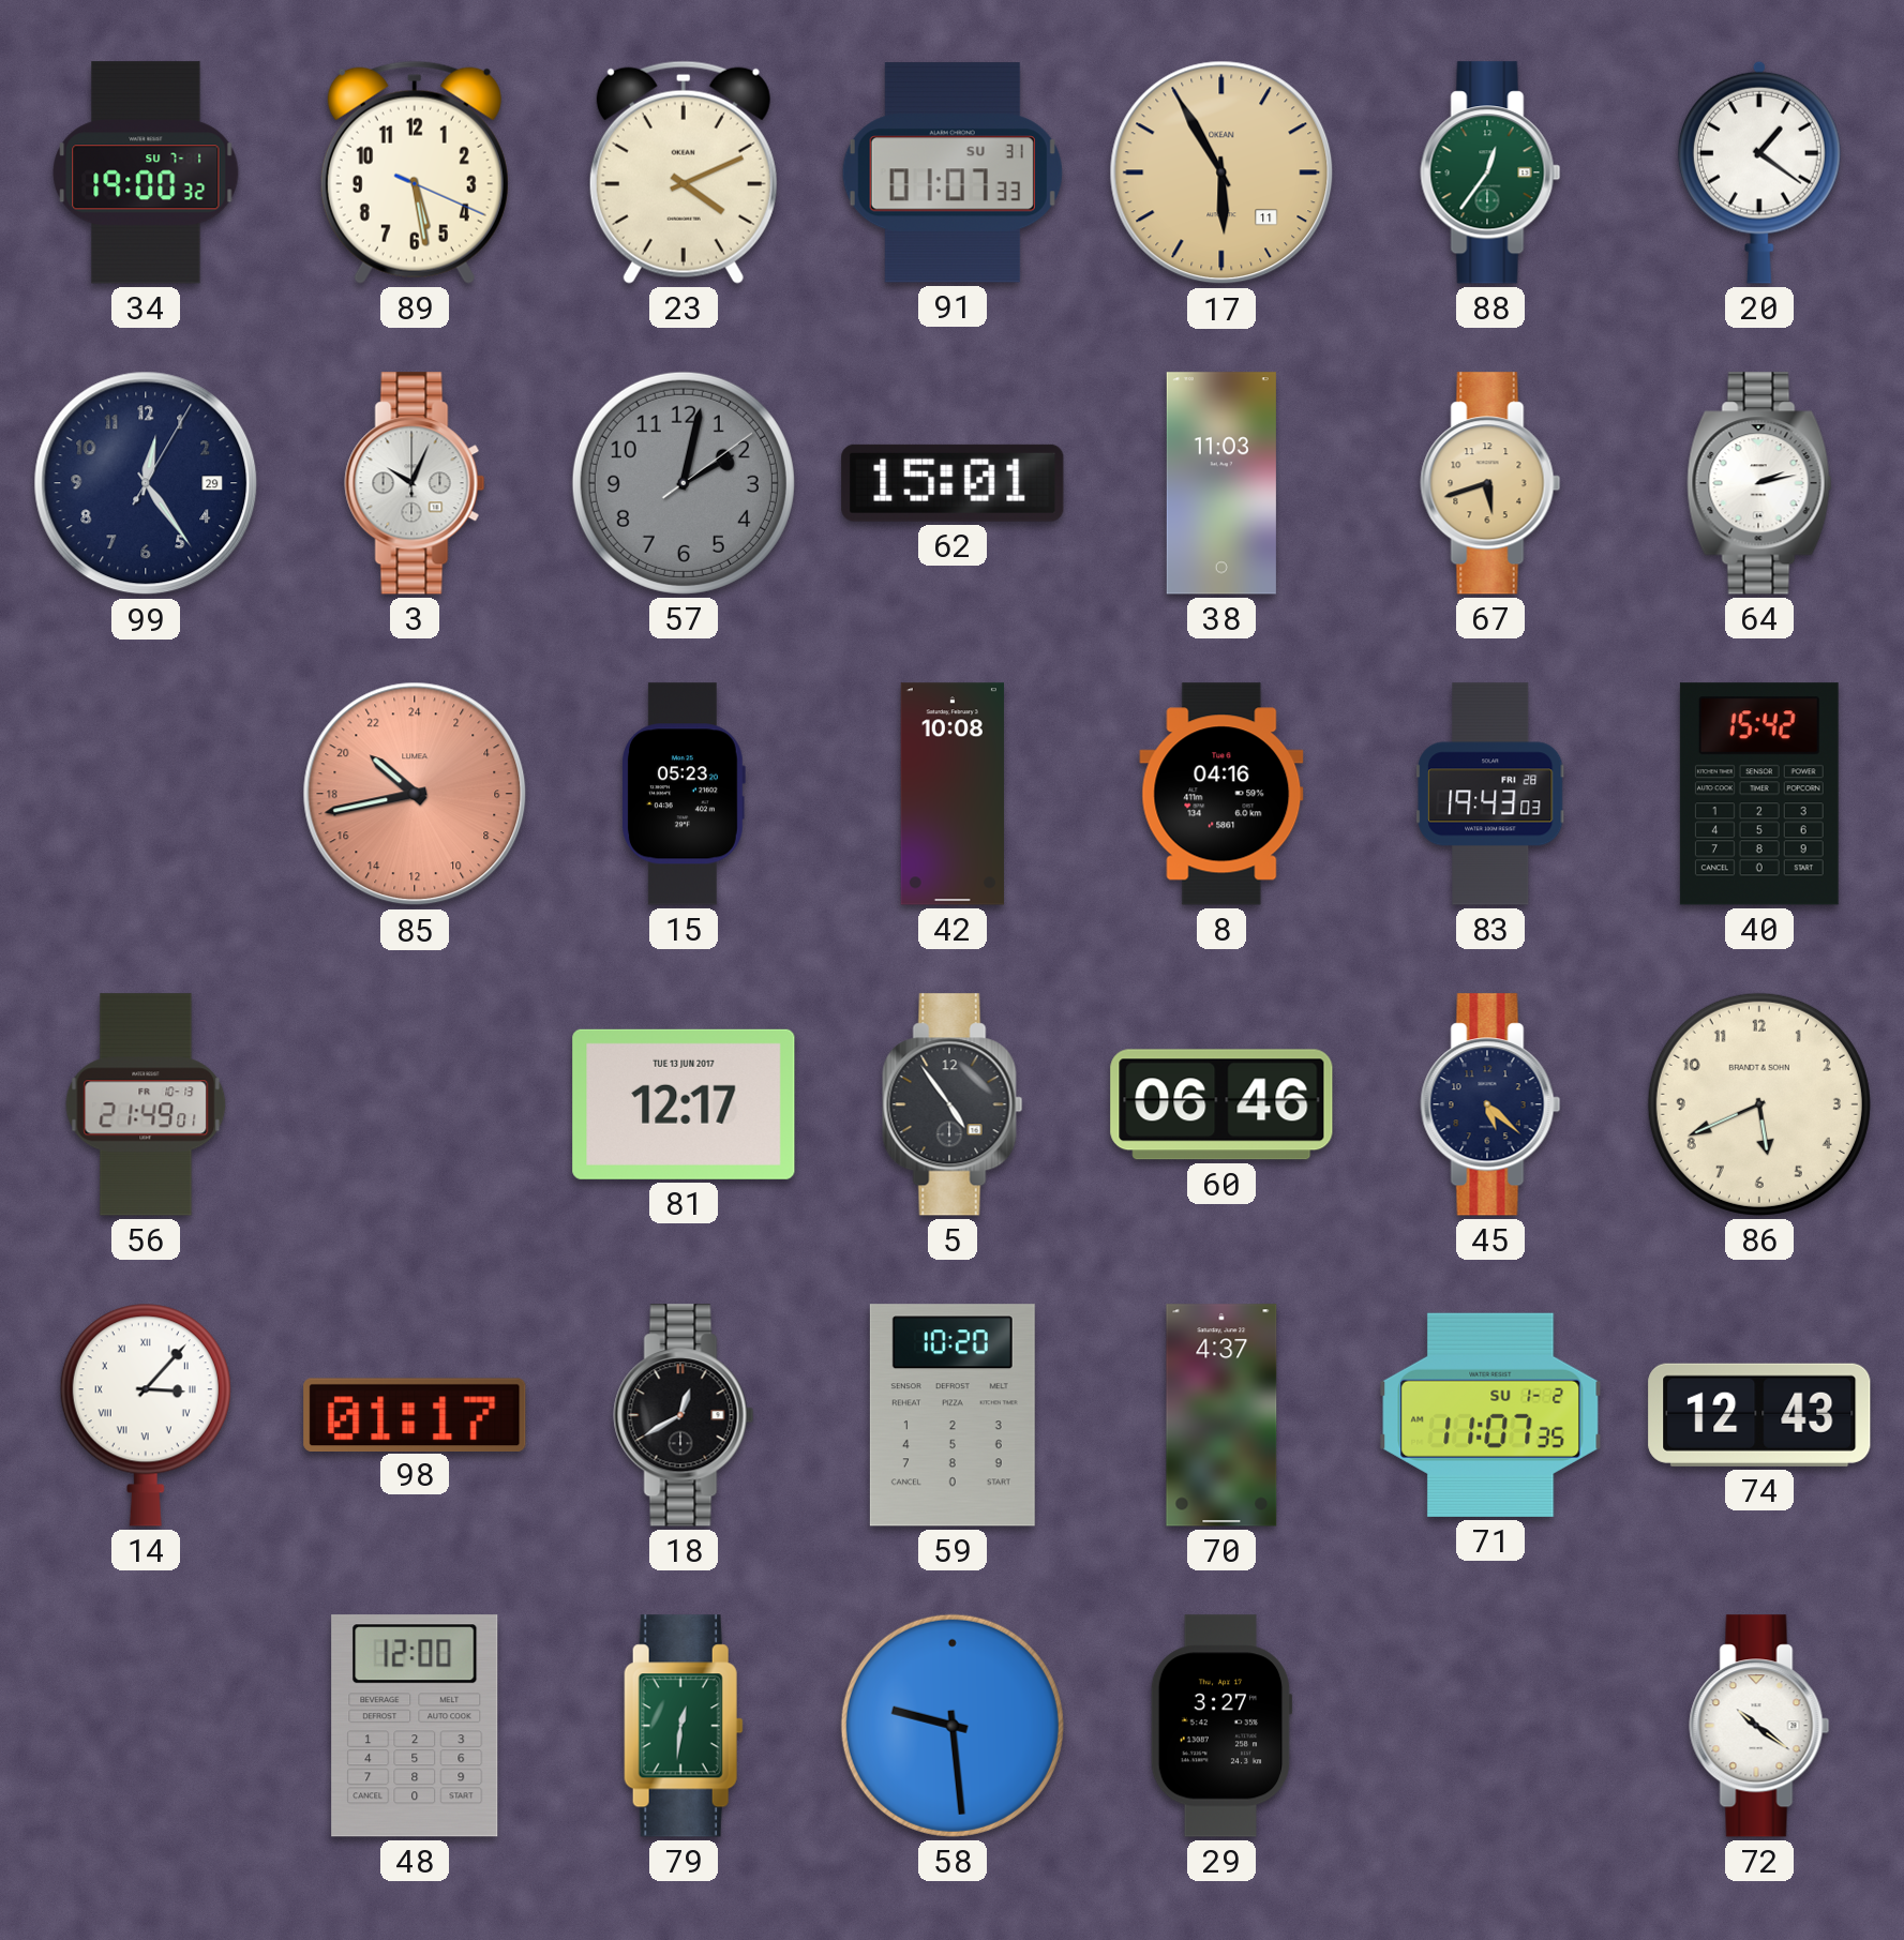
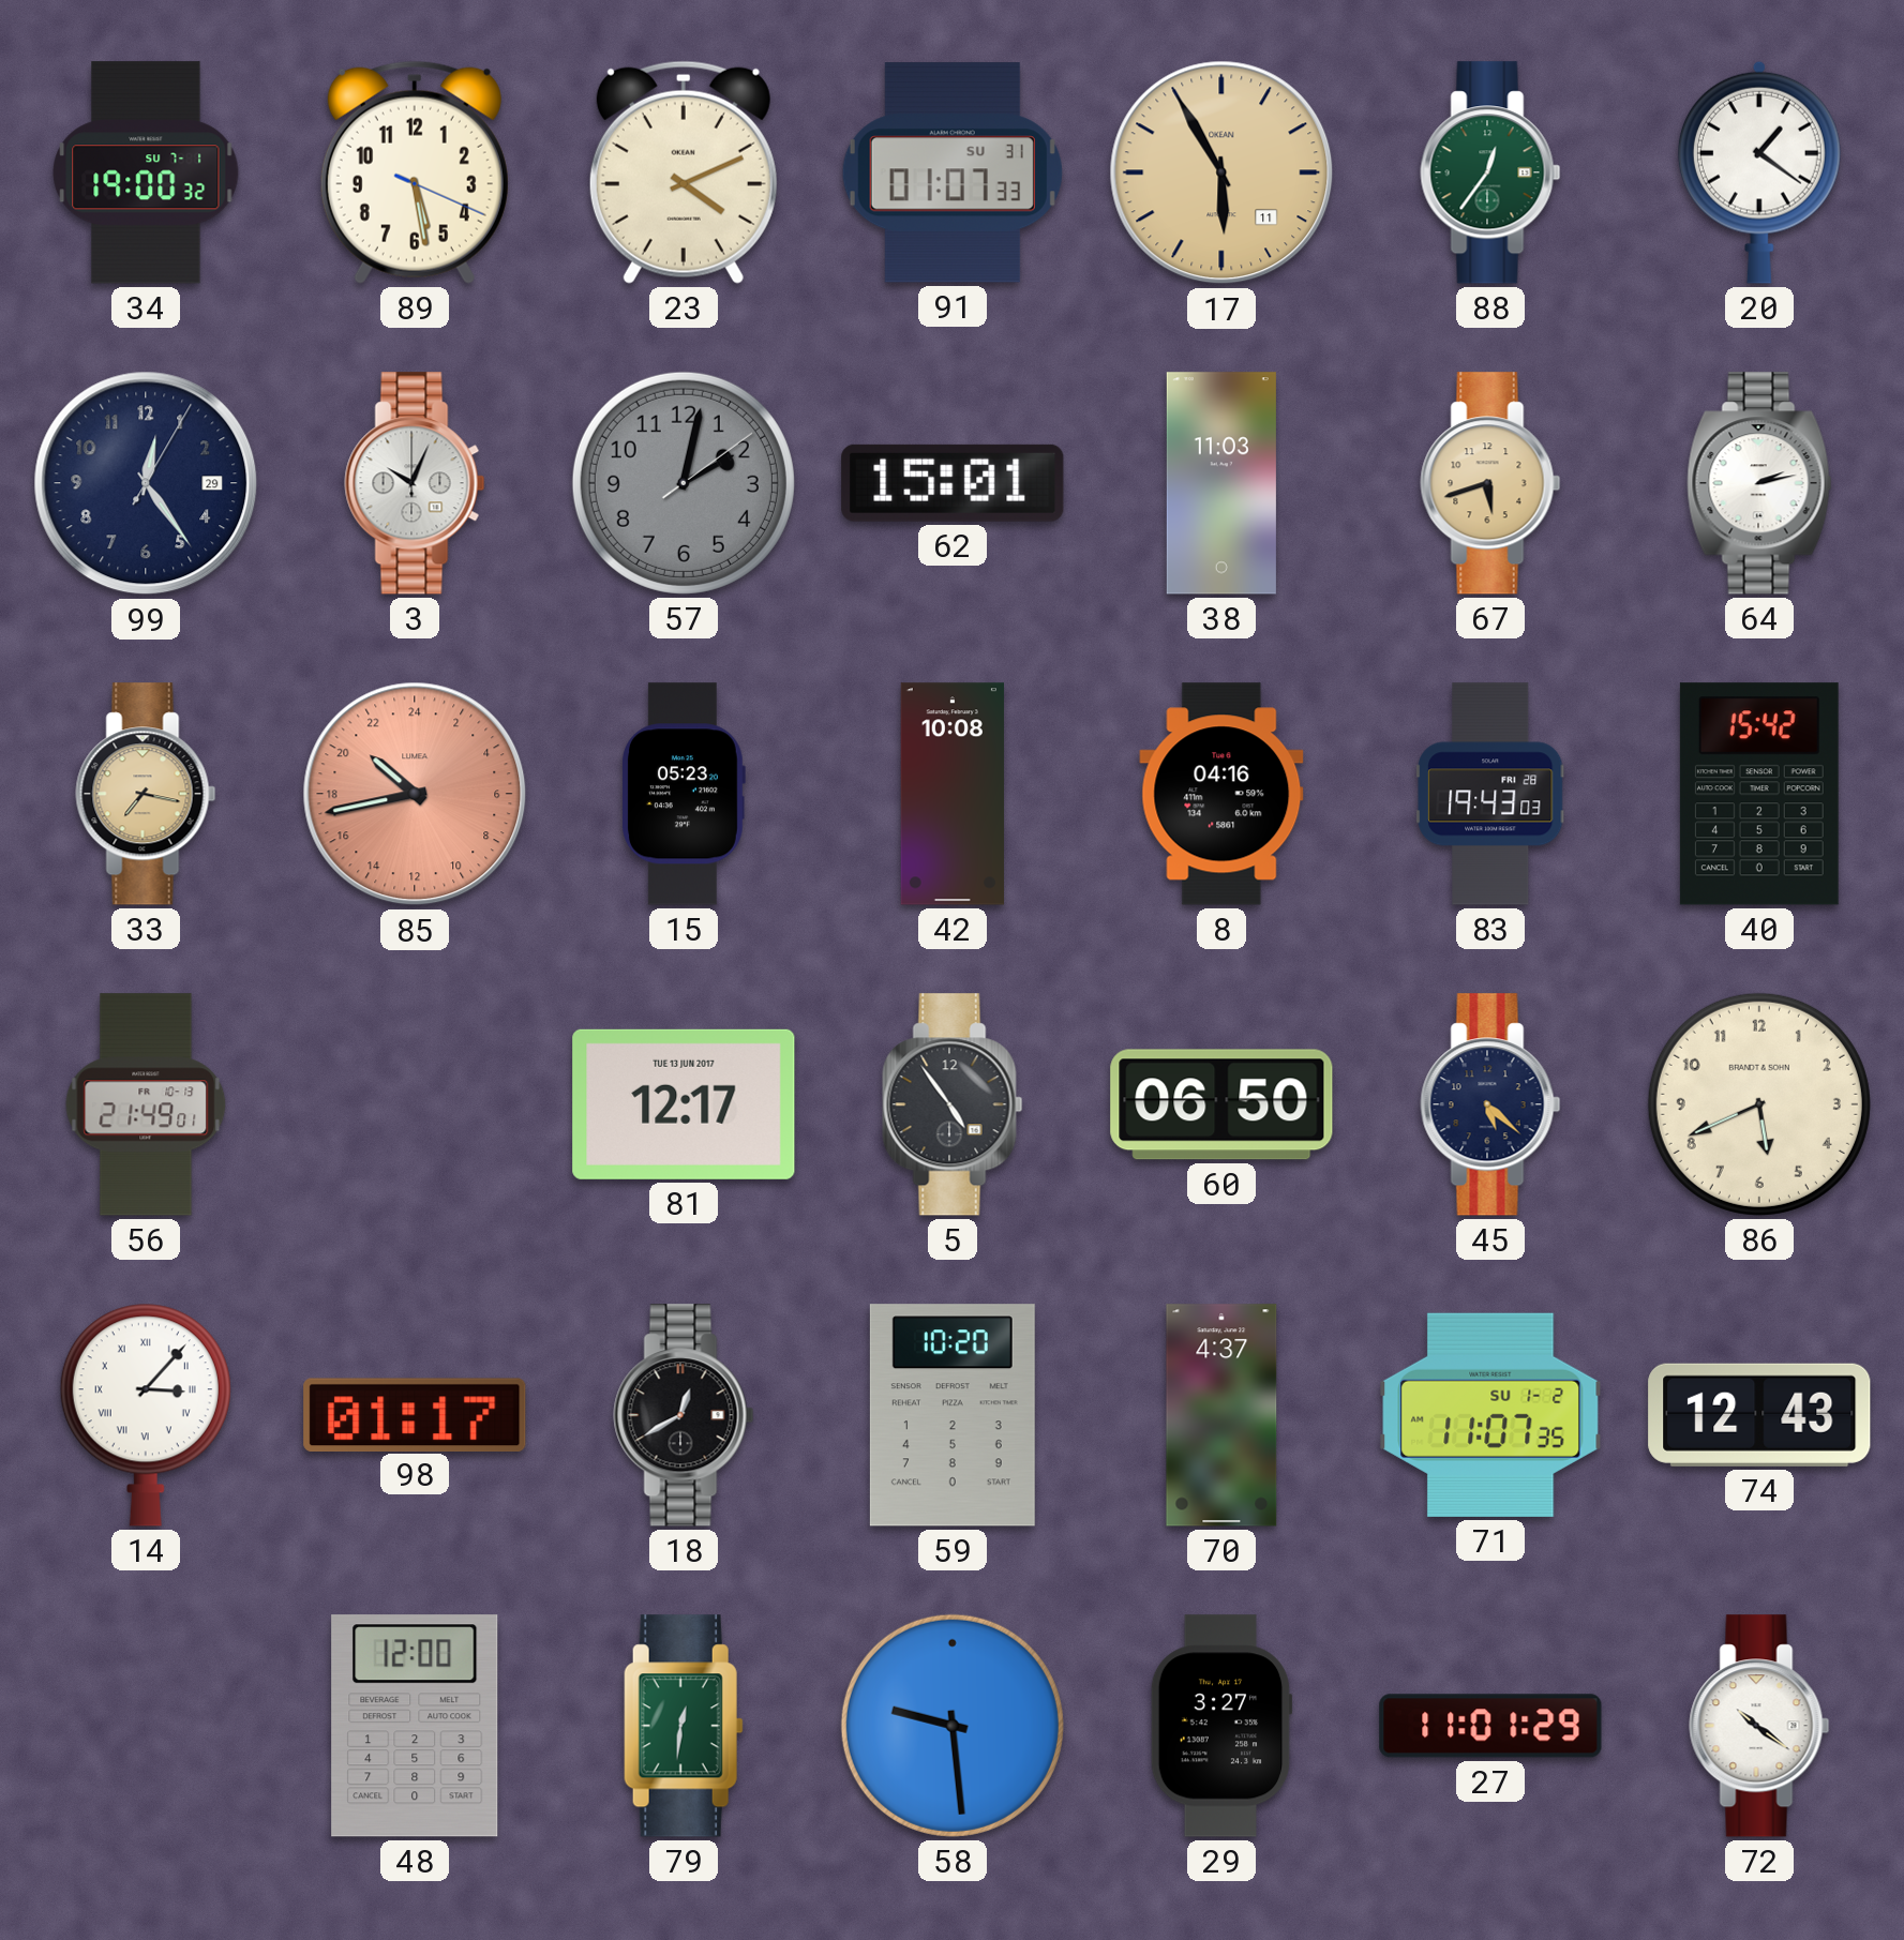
33: none -> 7:17
60: 06:46 -> 06:50
27: none -> 11:01
